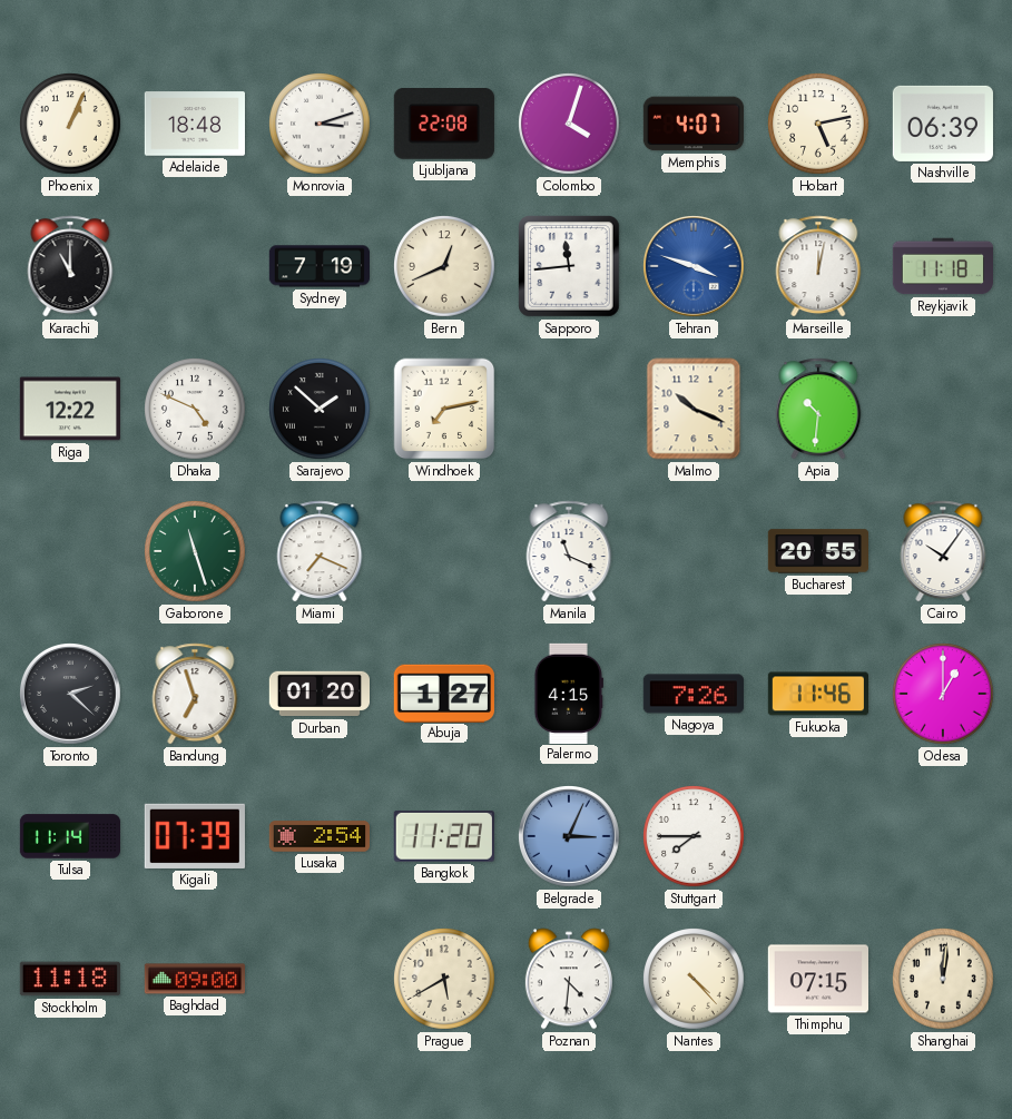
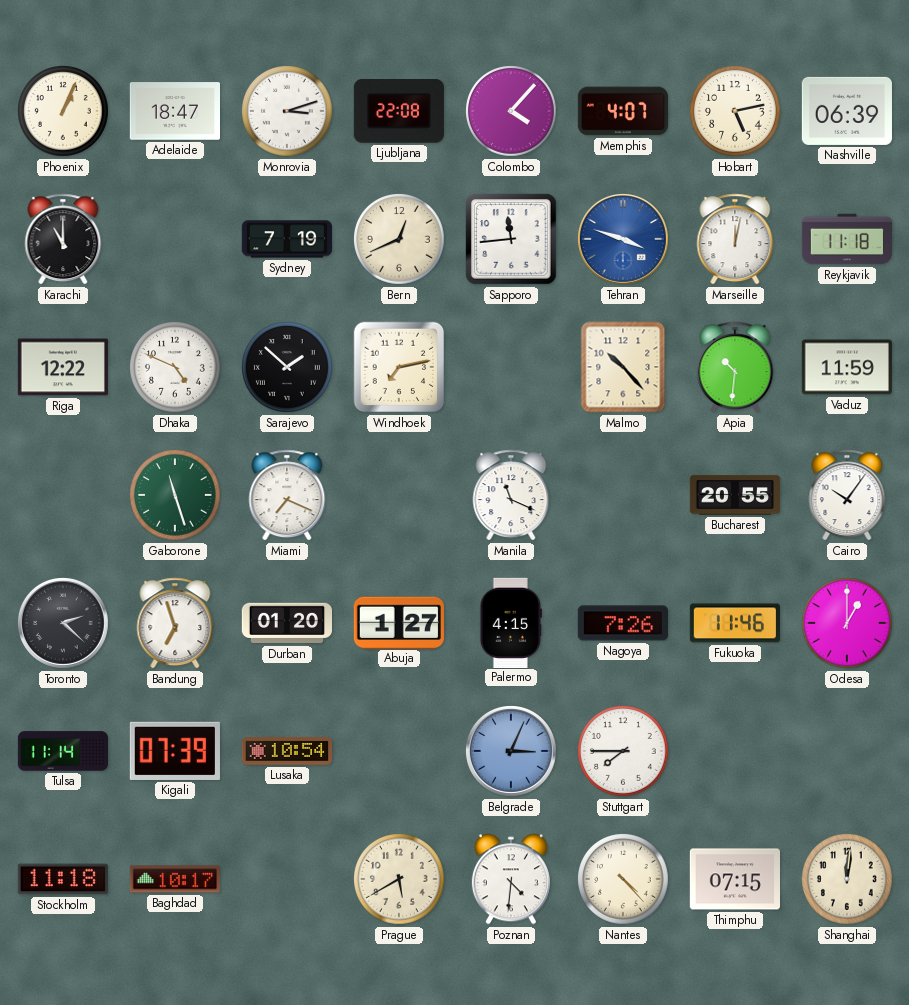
Adelaide: 18:48 -> 18:47
Colombo: 4:03 -> 4:07
Malmo: 10:19 -> 10:23
Vaduz: none -> 11:59
Lusaka: 2:54 -> 10:54
Bangkok: 11:20 -> none
Baghdad: 09:00 -> 10:17
